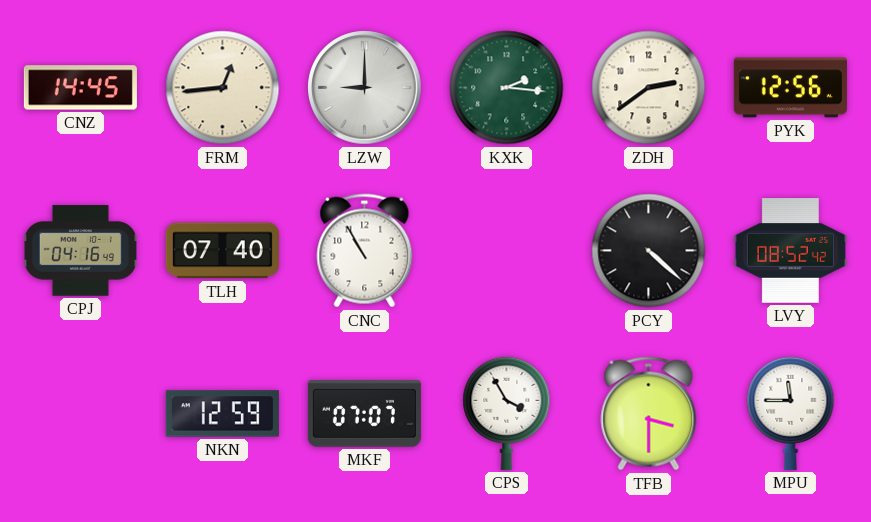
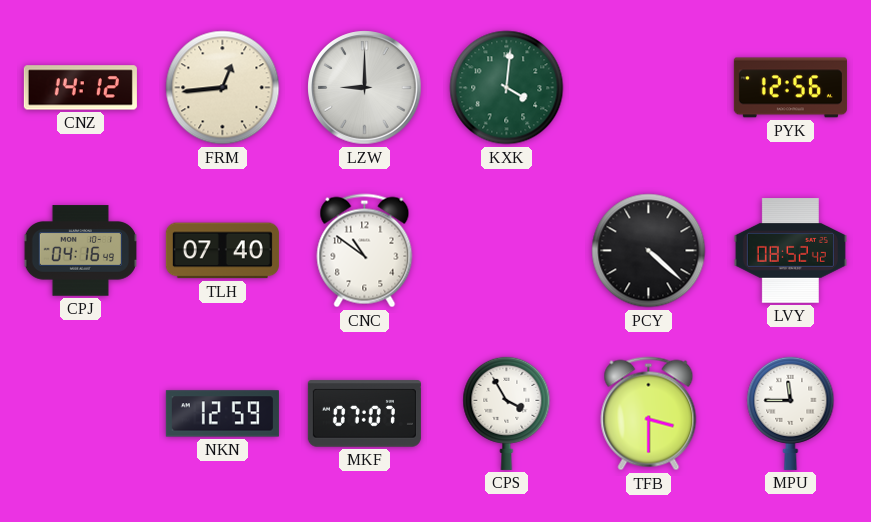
CNZ: 14:45 -> 14:12
KXK: 2:16 -> 4:01
ZDH: 2:39 -> none
CNC: 10:55 -> 10:51
